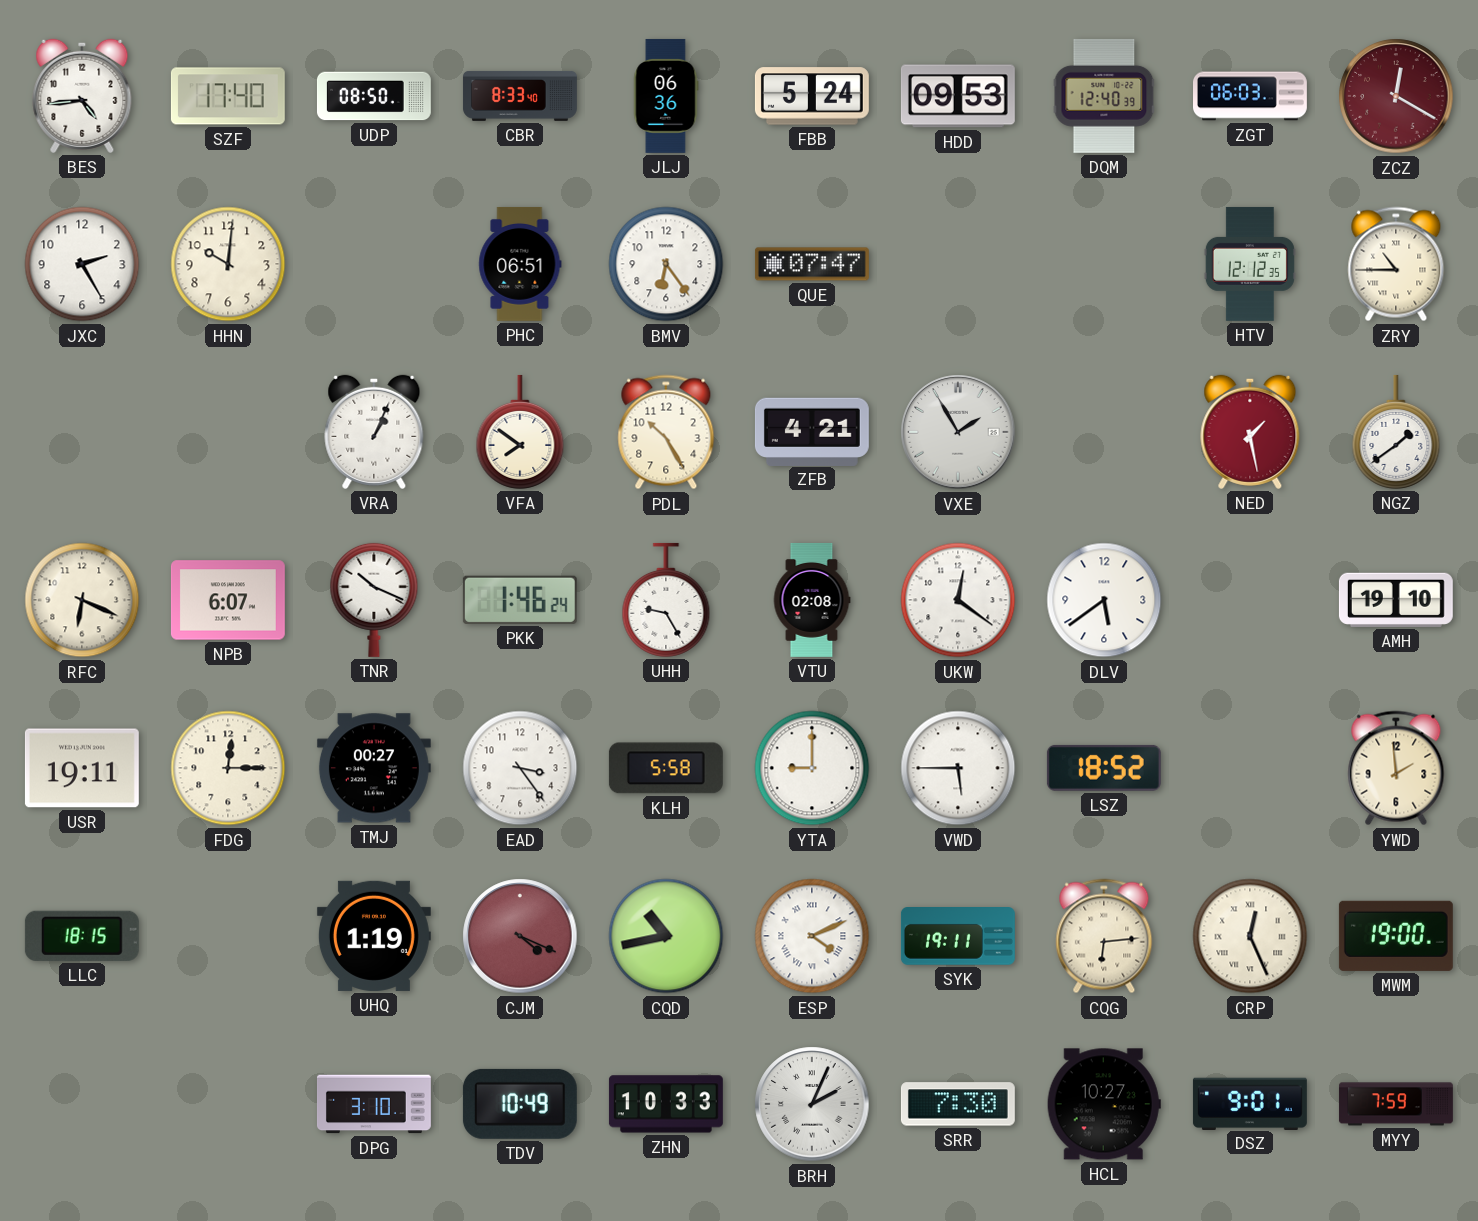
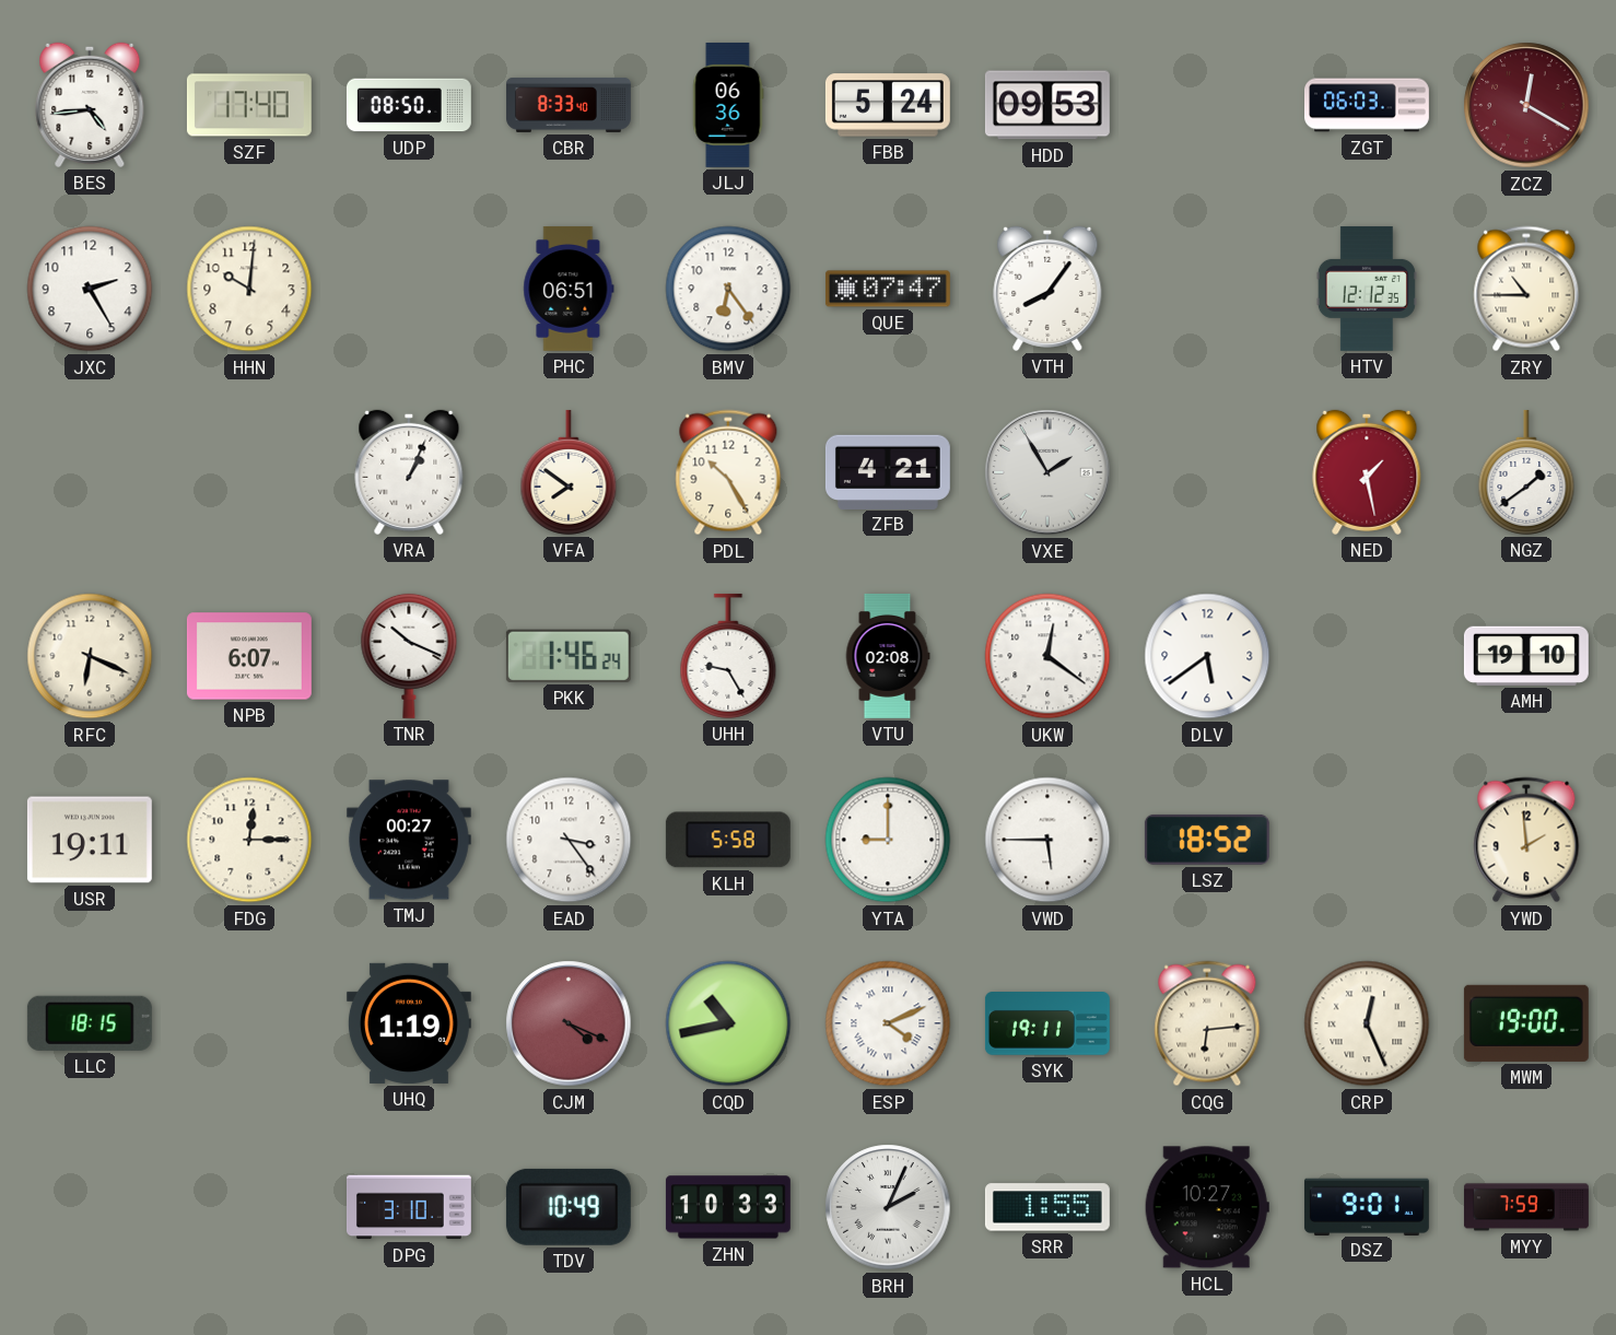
DQM: 12:40 -> none
VTH: none -> 8:06
SRR: 7:30 -> 1:55
